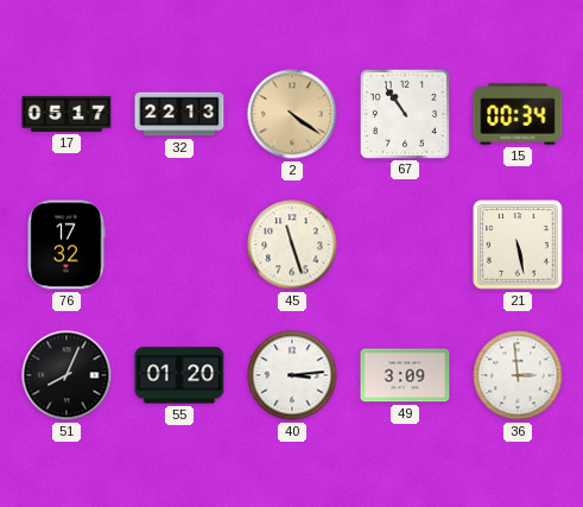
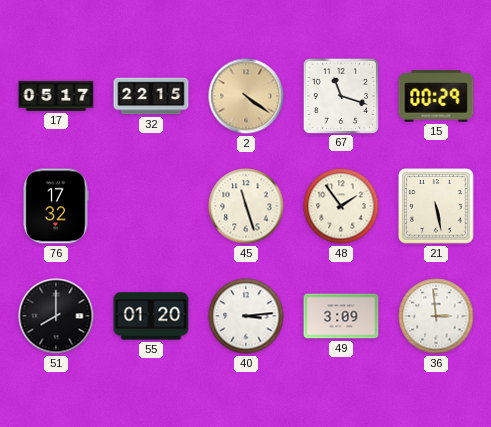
32: 22:13 -> 22:15
67: 10:54 -> 11:18
15: 00:34 -> 00:29
48: none -> 1:54
51: 8:04 -> 8:00
